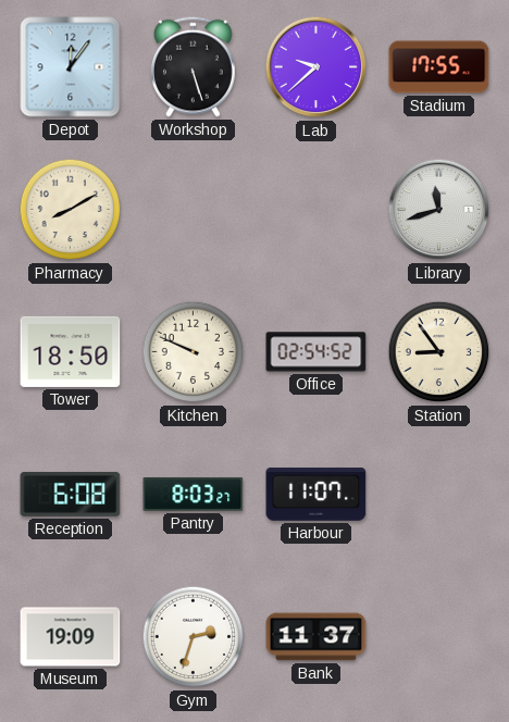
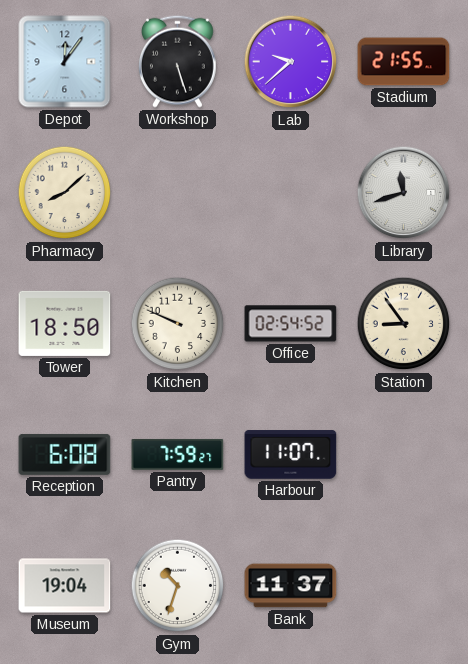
Stadium: 17:55 -> 21:55
Pharmacy: 8:10 -> 8:08
Pantry: 8:03 -> 7:59
Museum: 19:09 -> 19:04
Gym: 2:33 -> 10:33
